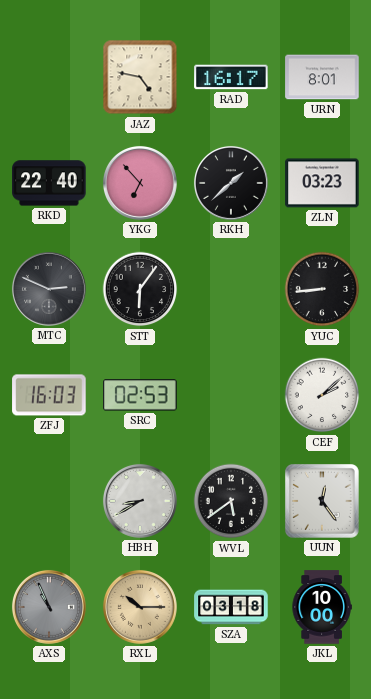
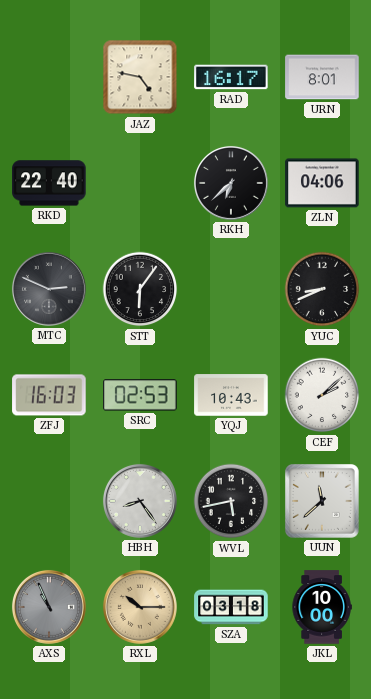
YKG: 6:53 -> none
RKH: 1:38 -> 6:38
ZLN: 03:23 -> 04:06
YUC: 8:44 -> 8:41
YQJ: none -> 10:43
HBH: 8:40 -> 8:24
WVL: 5:39 -> 5:43
UUN: 12:24 -> 11:38
